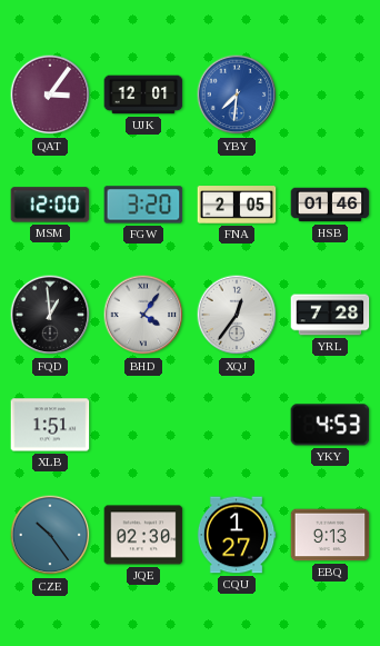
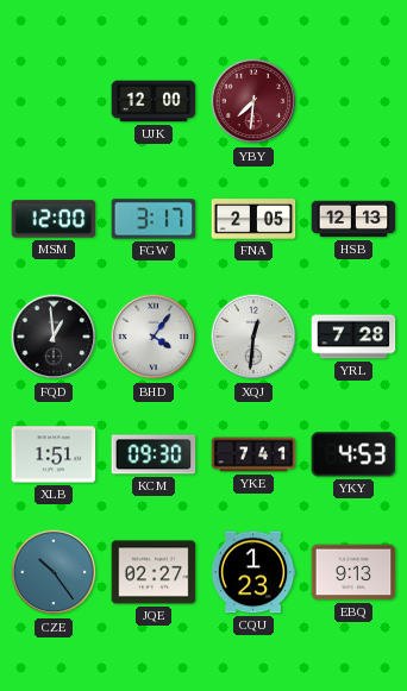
QAT: 3:06 -> none
UJK: 12:01 -> 12:00
YBY dial: blue -> burgundy
FGW: 3:20 -> 3:17
HSB: 01:46 -> 12:13
XQJ: 12:36 -> 12:31
KCM: none -> 09:30
YKE: none -> 7:41
JQE: 02:30 -> 02:27
CQU: 1:27 -> 1:23
